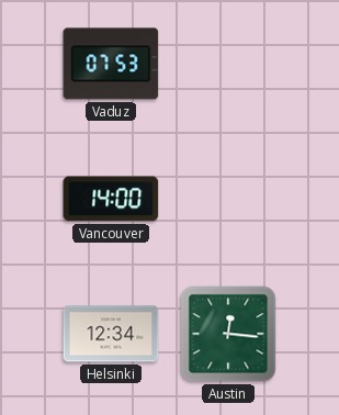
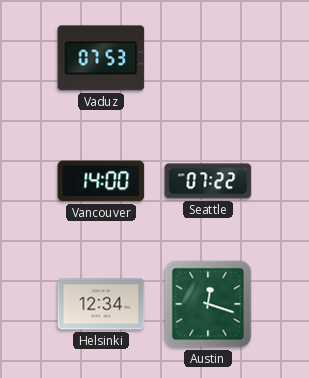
Seattle: none -> 07:22
Austin: 12:16 -> 12:18
